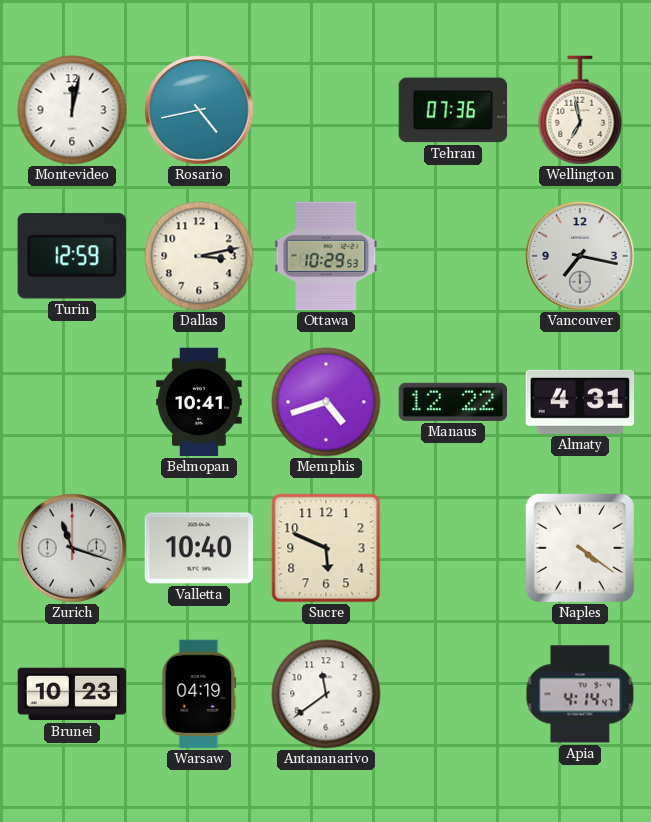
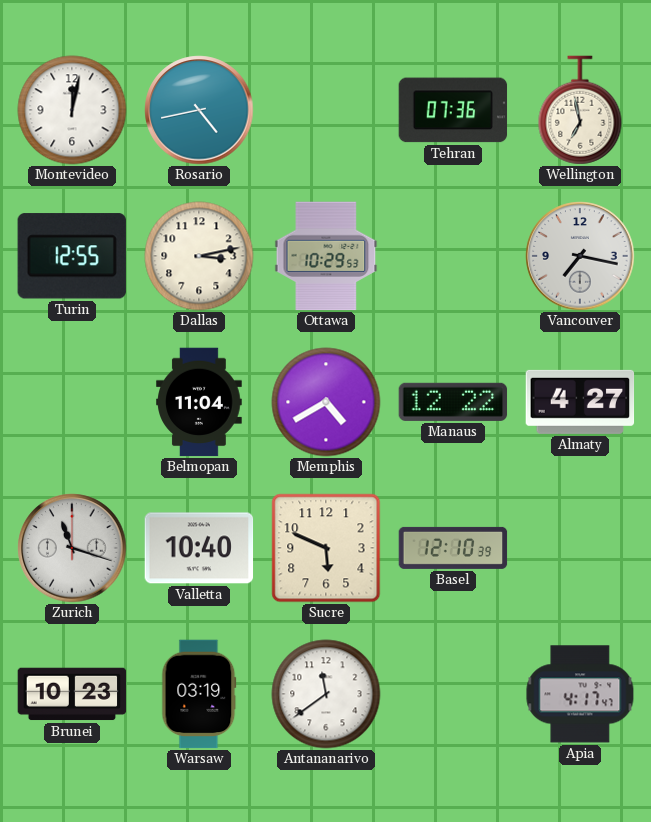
Turin: 12:59 -> 12:55
Belmopan: 10:41 -> 11:04
Memphis: 4:42 -> 4:40
Almaty: 4:31 -> 4:27
Basel: none -> 12:10
Naples: 4:21 -> none
Warsaw: 04:19 -> 03:19
Apia: 4:14 -> 4:17
